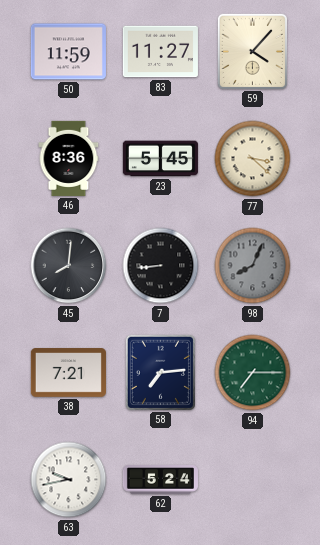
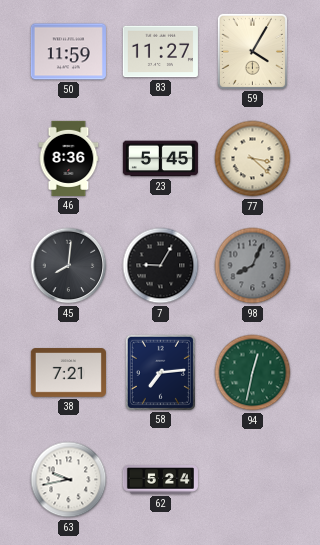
59: 4:07 -> 4:05
7: 8:44 -> 9:05
94: 7:15 -> 12:32
